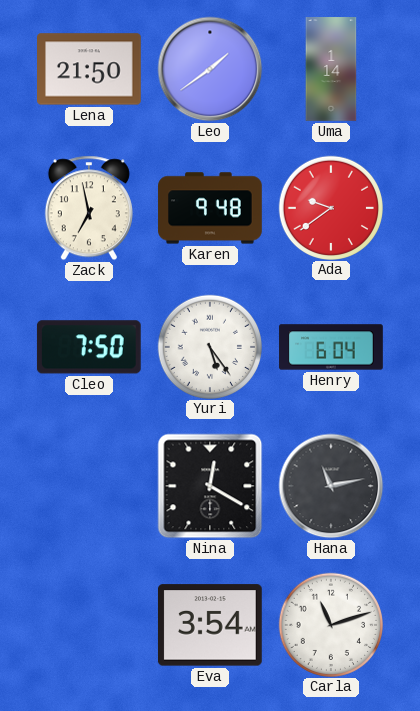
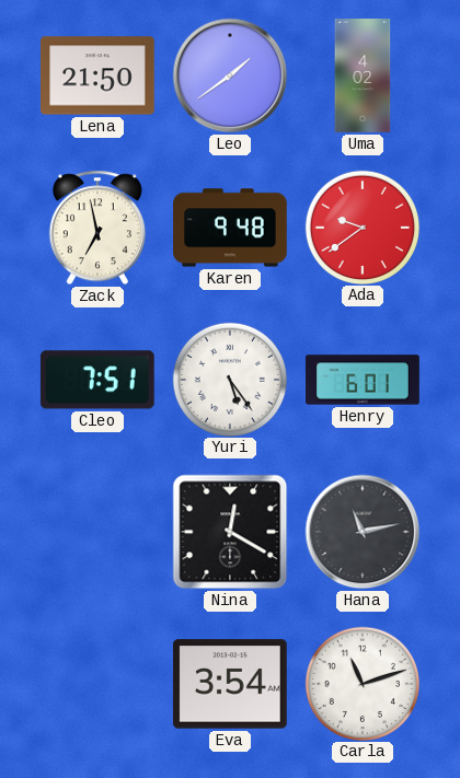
Uma: 1:14 -> 4:02
Cleo: 7:50 -> 7:51
Henry: 6:04 -> 6:01
